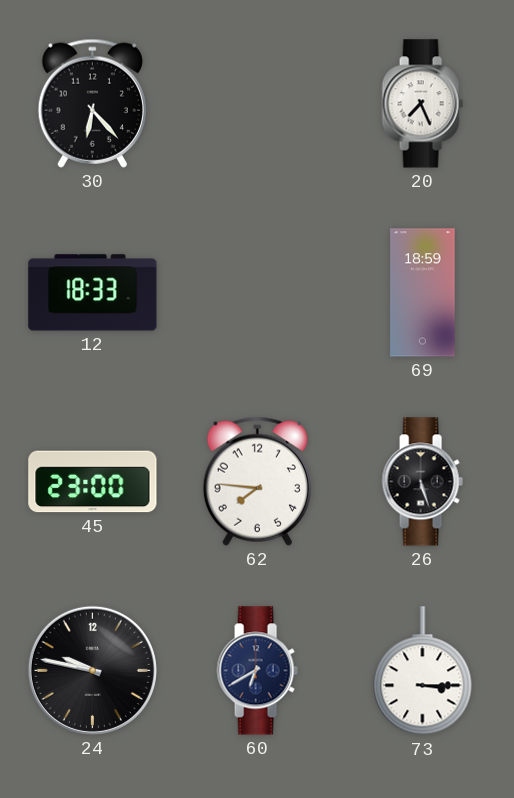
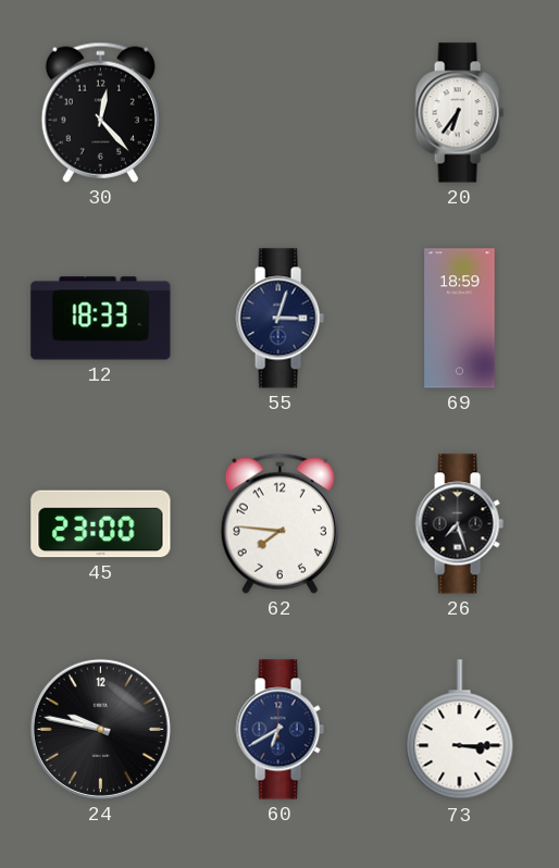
30: 6:23 -> 12:23
20: 7:26 -> 6:36
55: none -> 3:03
26: 5:27 -> 7:27
